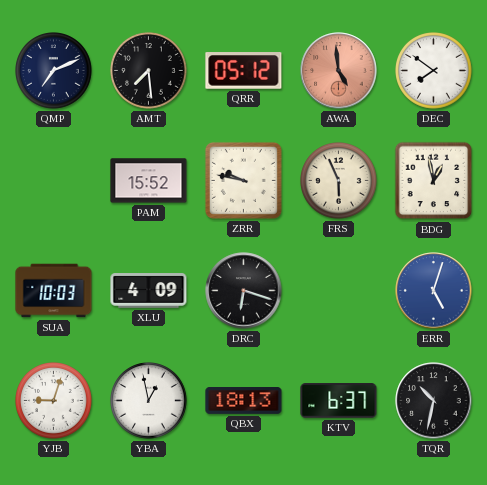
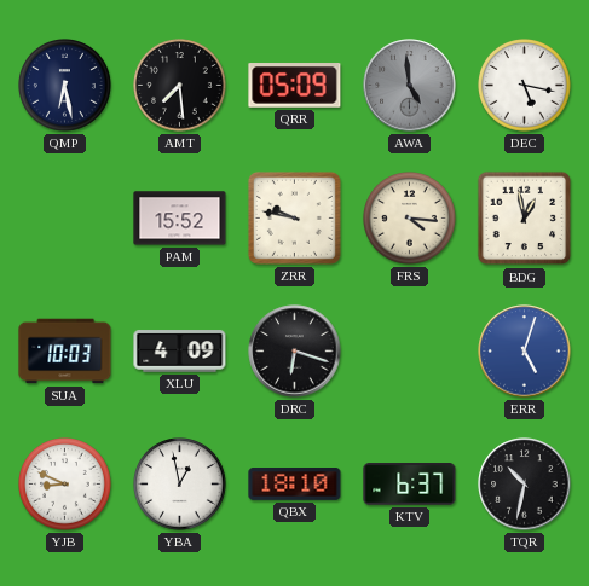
QMP: 7:11 -> 6:28
QRR: 05:12 -> 05:09
AWA dial: salmon -> grey
DEC: 7:51 -> 5:17
FRS: 5:56 -> 4:16
YJB: 9:03 -> 8:49
QBX: 18:13 -> 18:10
